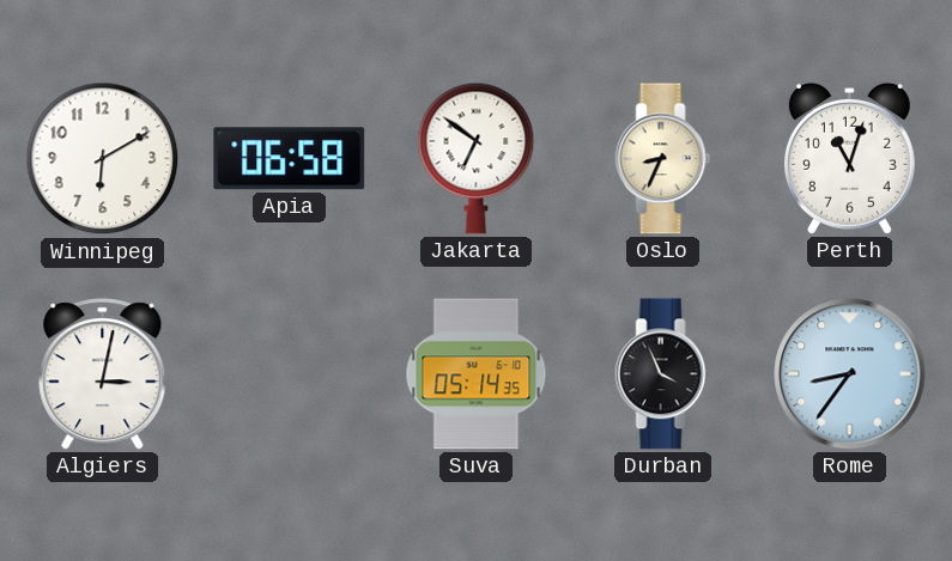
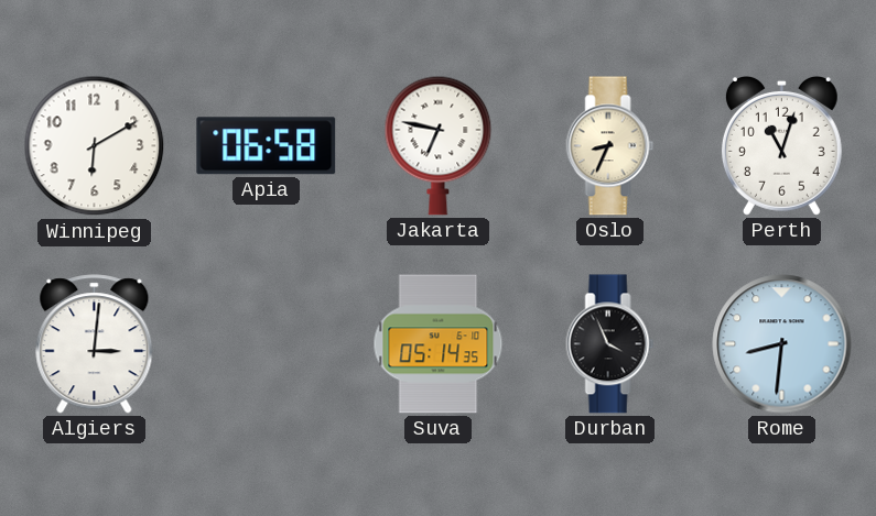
Jakarta: 6:51 -> 6:47
Algiers: 3:02 -> 3:01
Rome: 8:36 -> 8:31
